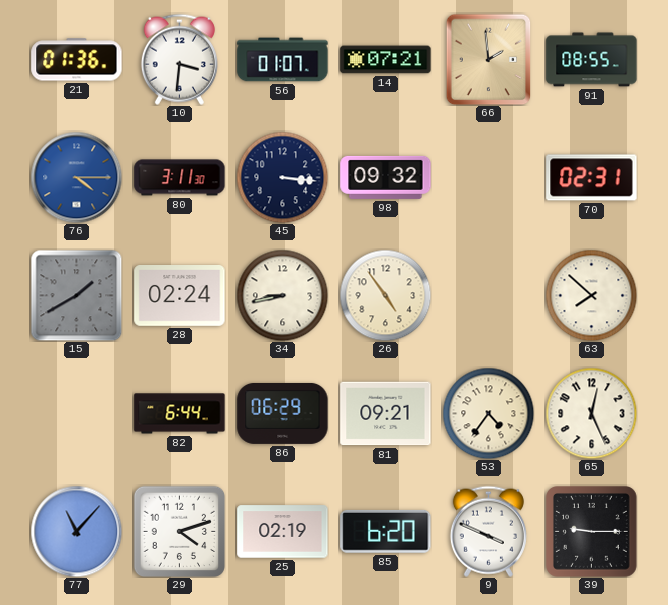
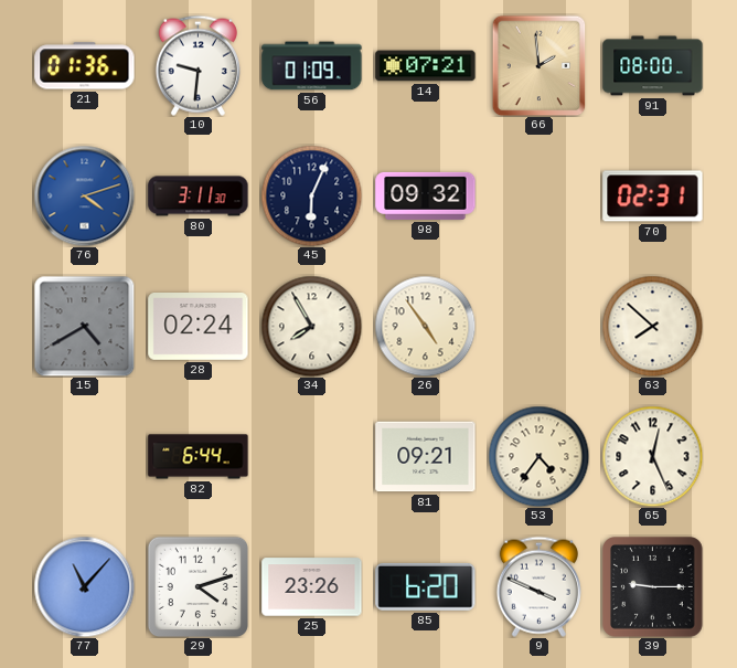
10: 3:31 -> 9:31
56: 01:07 -> 01:09
91: 08:55 -> 08:00
76: 4:15 -> 4:12
45: 3:16 -> 6:04
15: 1:40 -> 4:40
34: 8:43 -> 7:55
86: 06:29 -> none
25: 02:19 -> 23:26
